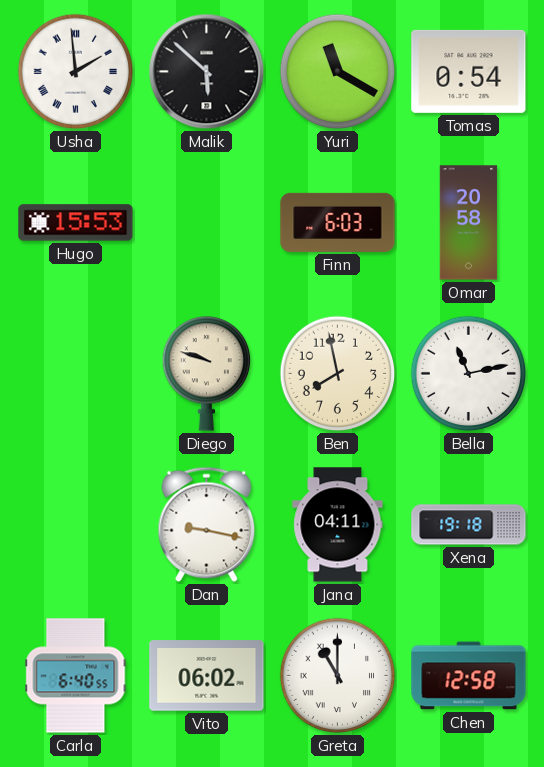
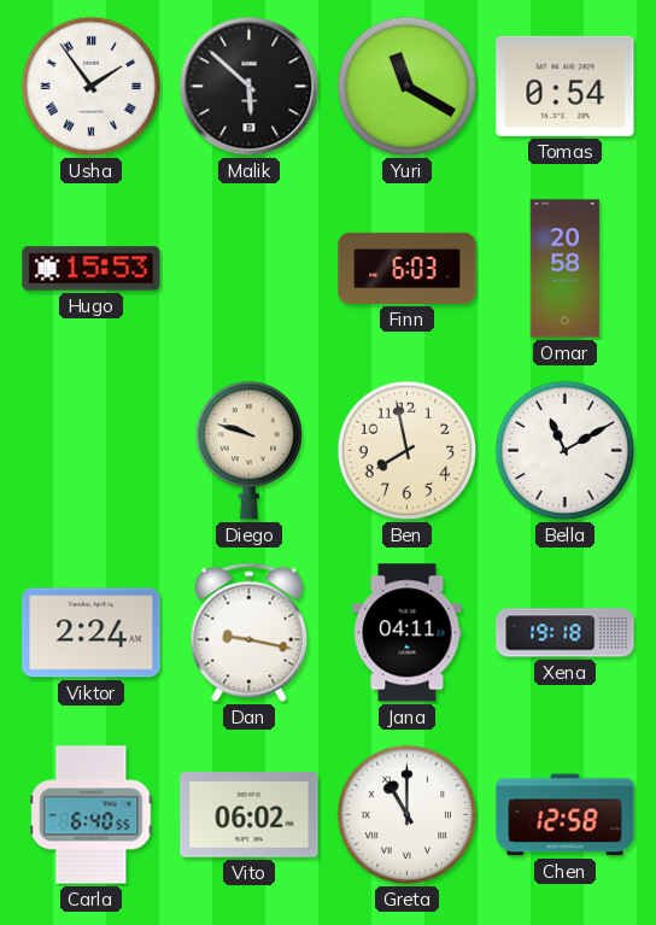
Usha: 1:59 -> 1:54
Bella: 11:13 -> 11:10
Viktor: none -> 2:24
